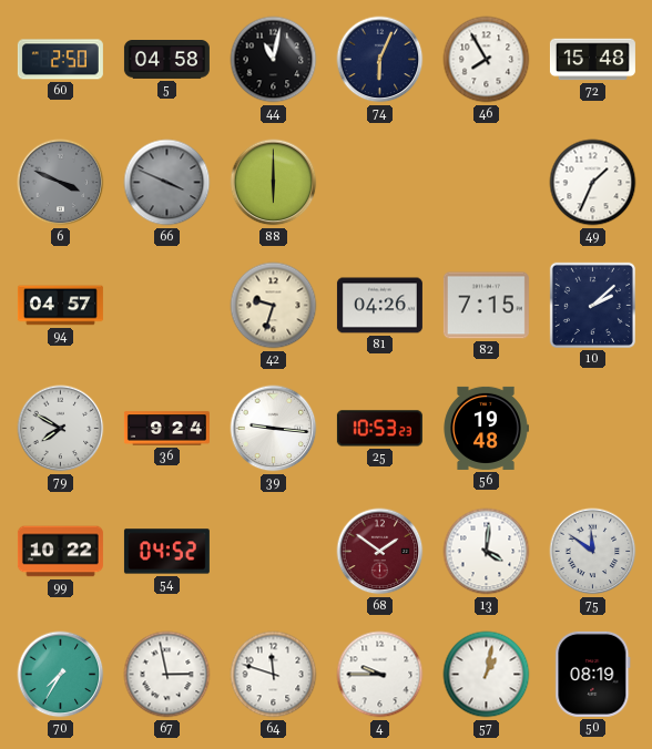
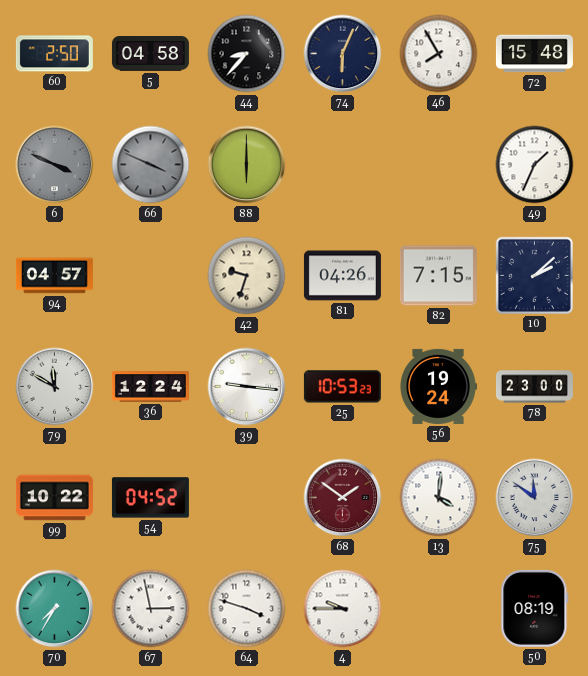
44: 11:02 -> 8:37
79: 7:50 -> 11:50
36: 9:24 -> 12:24
56: 19:48 -> 19:24
78: none -> 23:00
64: 11:48 -> 3:48
57: 1:02 -> none
